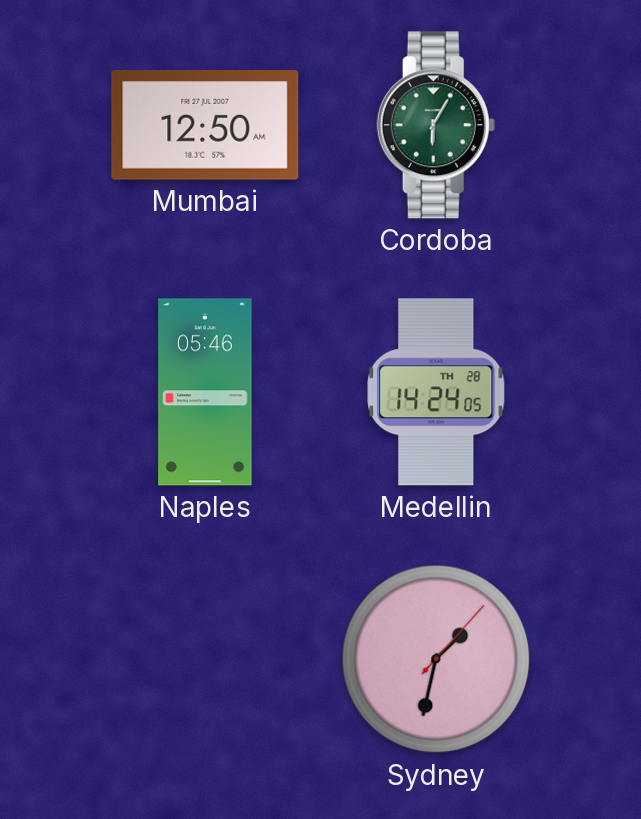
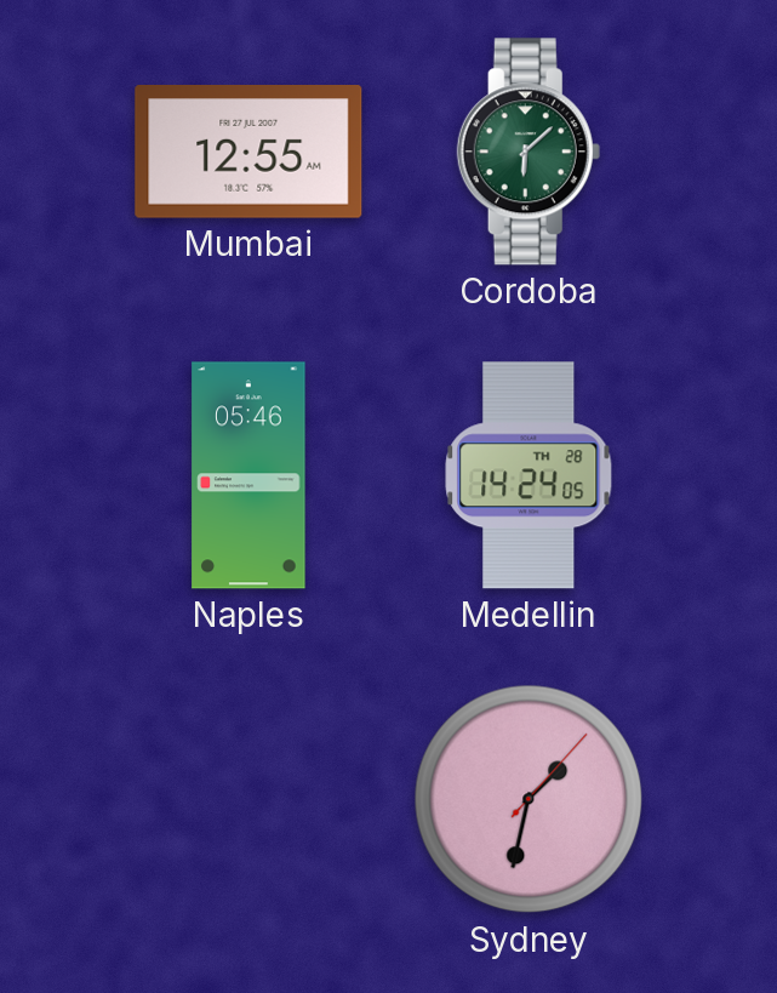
Mumbai: 12:50 -> 12:55
Cordoba: 6:05 -> 6:08
